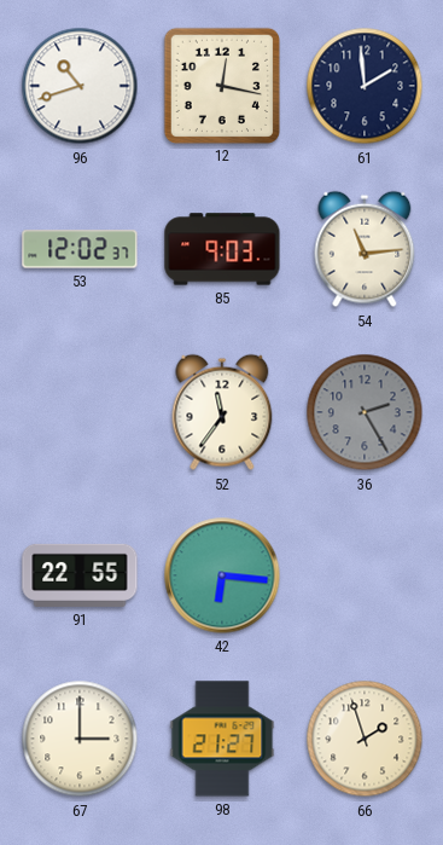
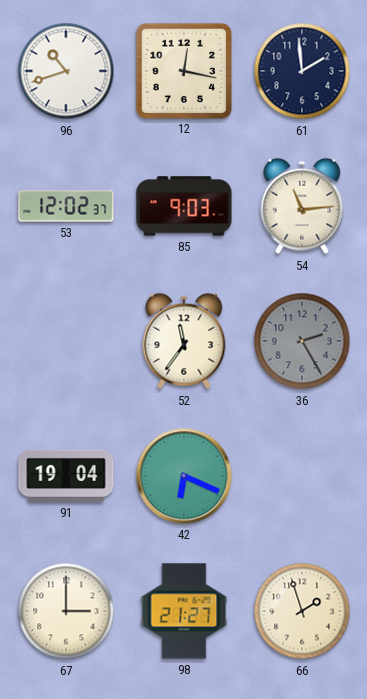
91: 22:55 -> 19:04
42: 6:16 -> 6:19
